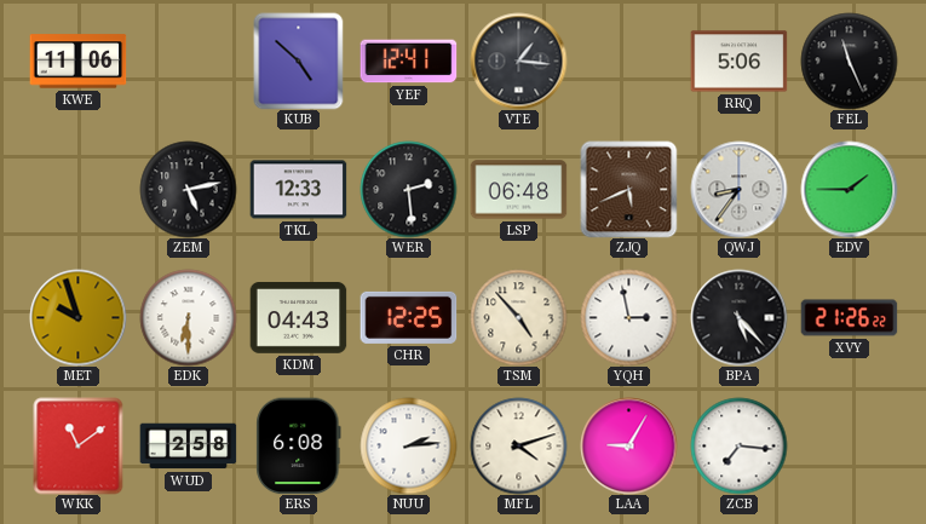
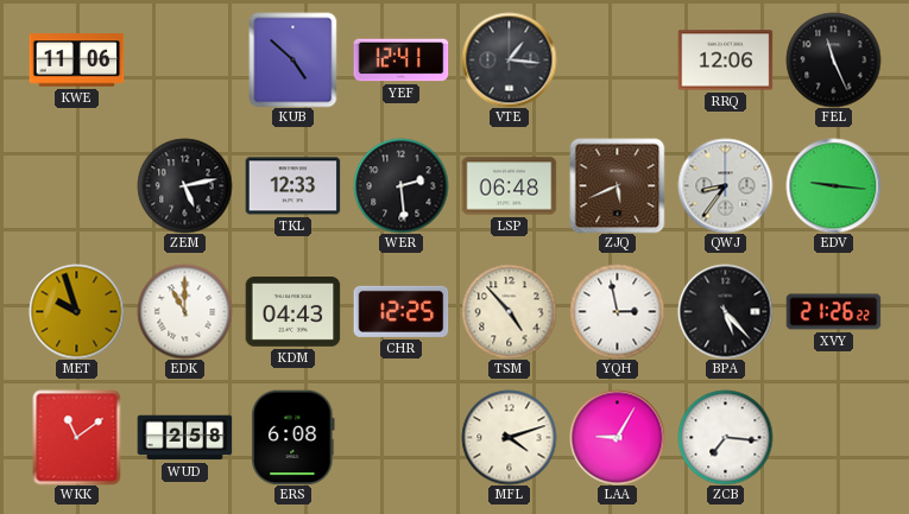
RRQ: 5:06 -> 12:06
EDV: 1:45 -> 9:16
EDK: 6:30 -> 11:00
NUU: 2:14 -> none
